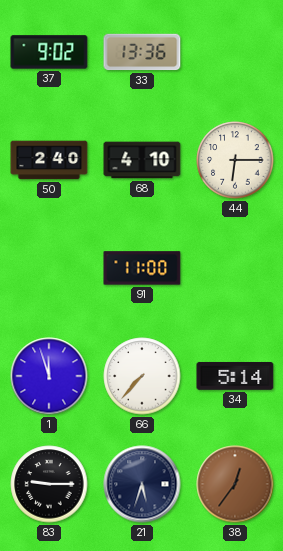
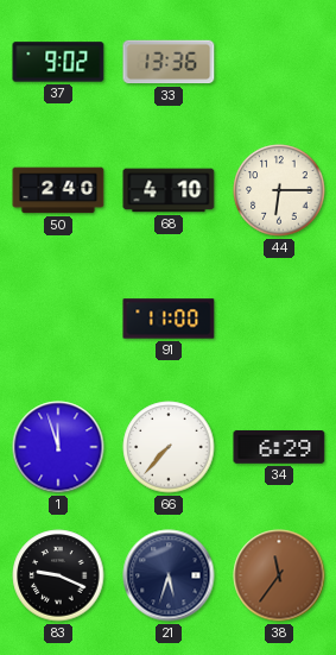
34: 5:14 -> 6:29
83: 9:15 -> 9:19
38: 12:36 -> 11:36
